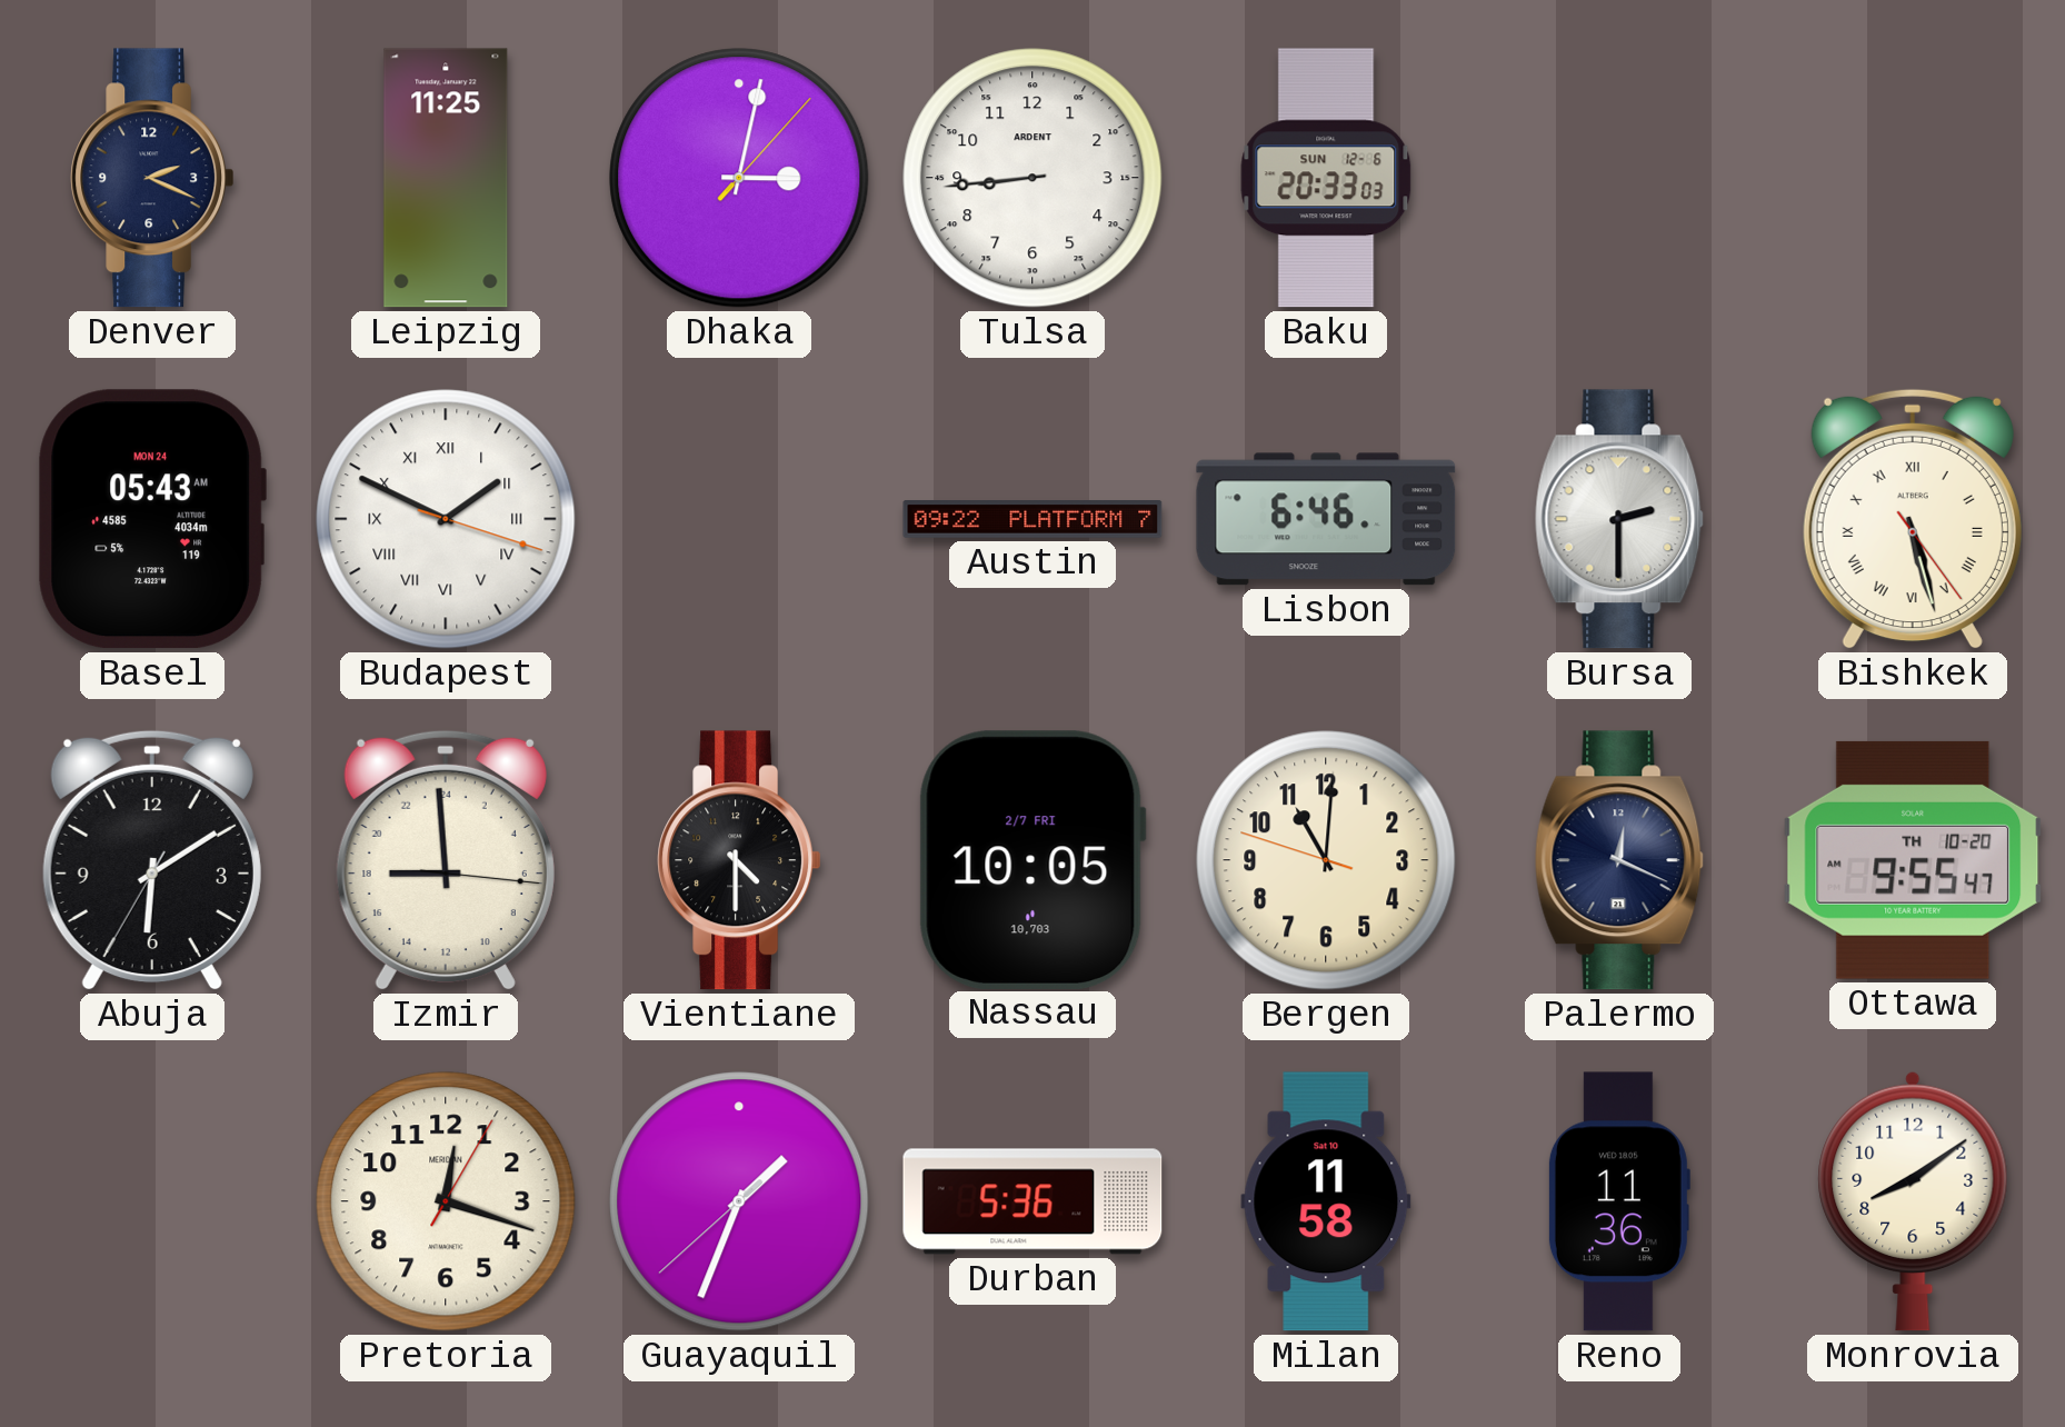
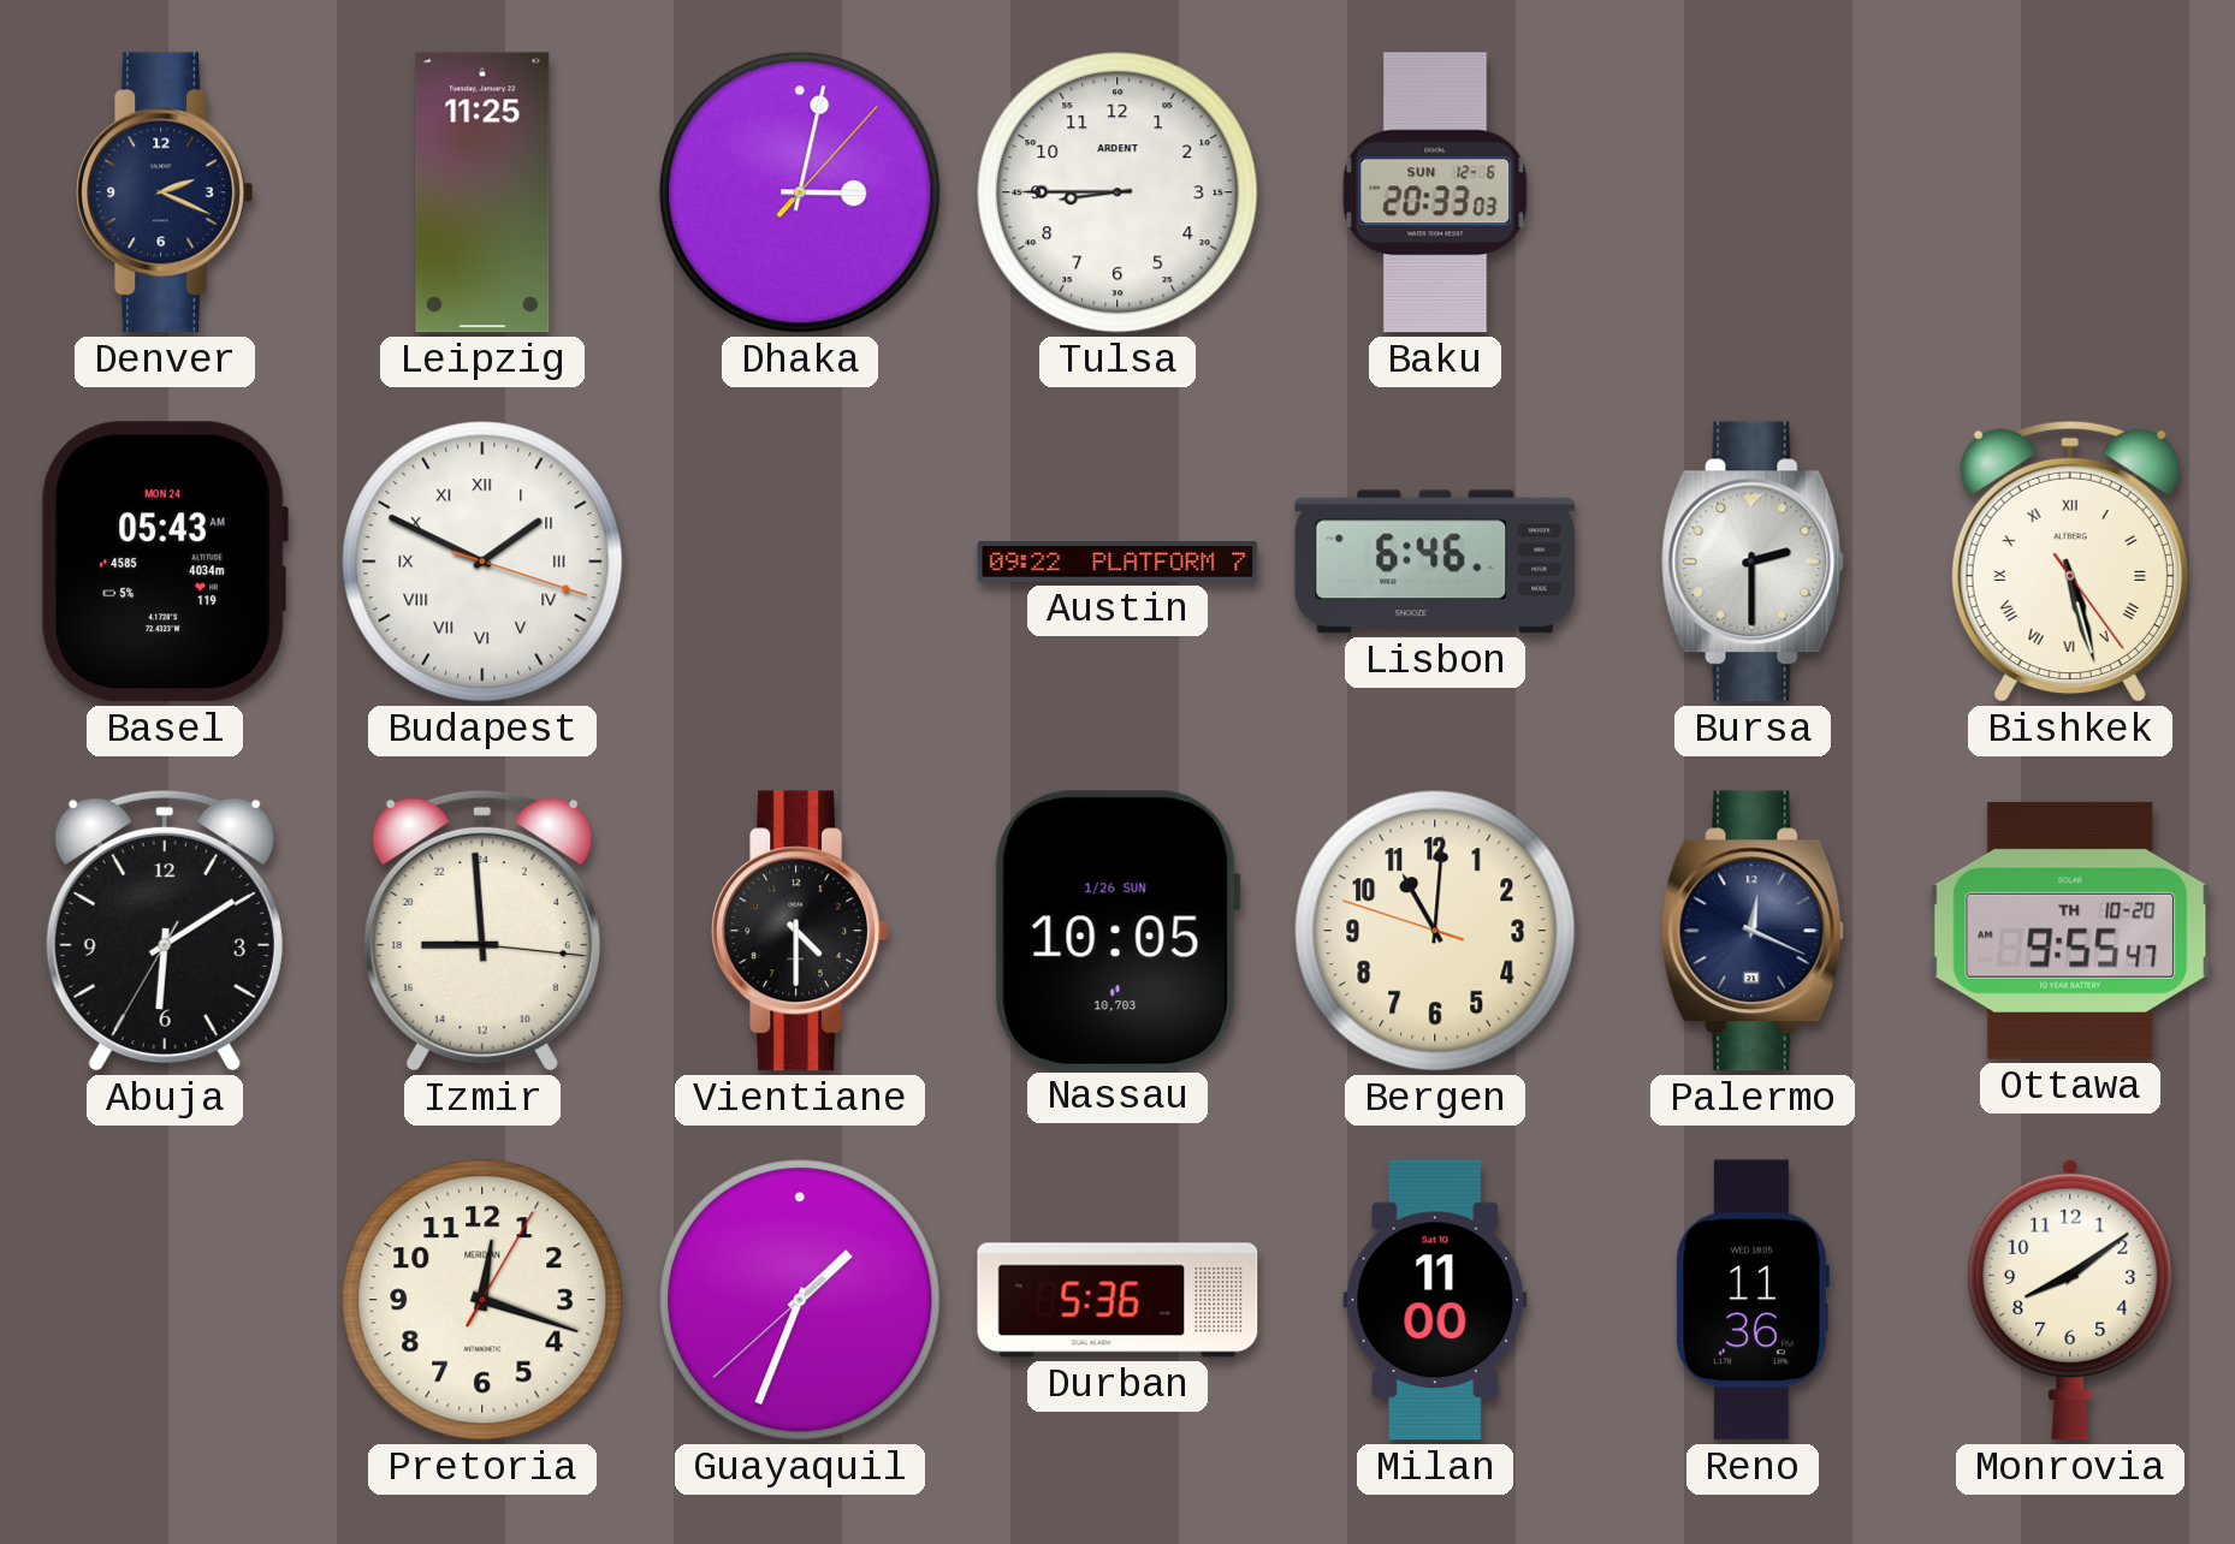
Tulsa: 8:44 -> 8:45
Nassau date: 2/7 FRI -> 1/26 SUN
Milan: 11:58 -> 11:00
